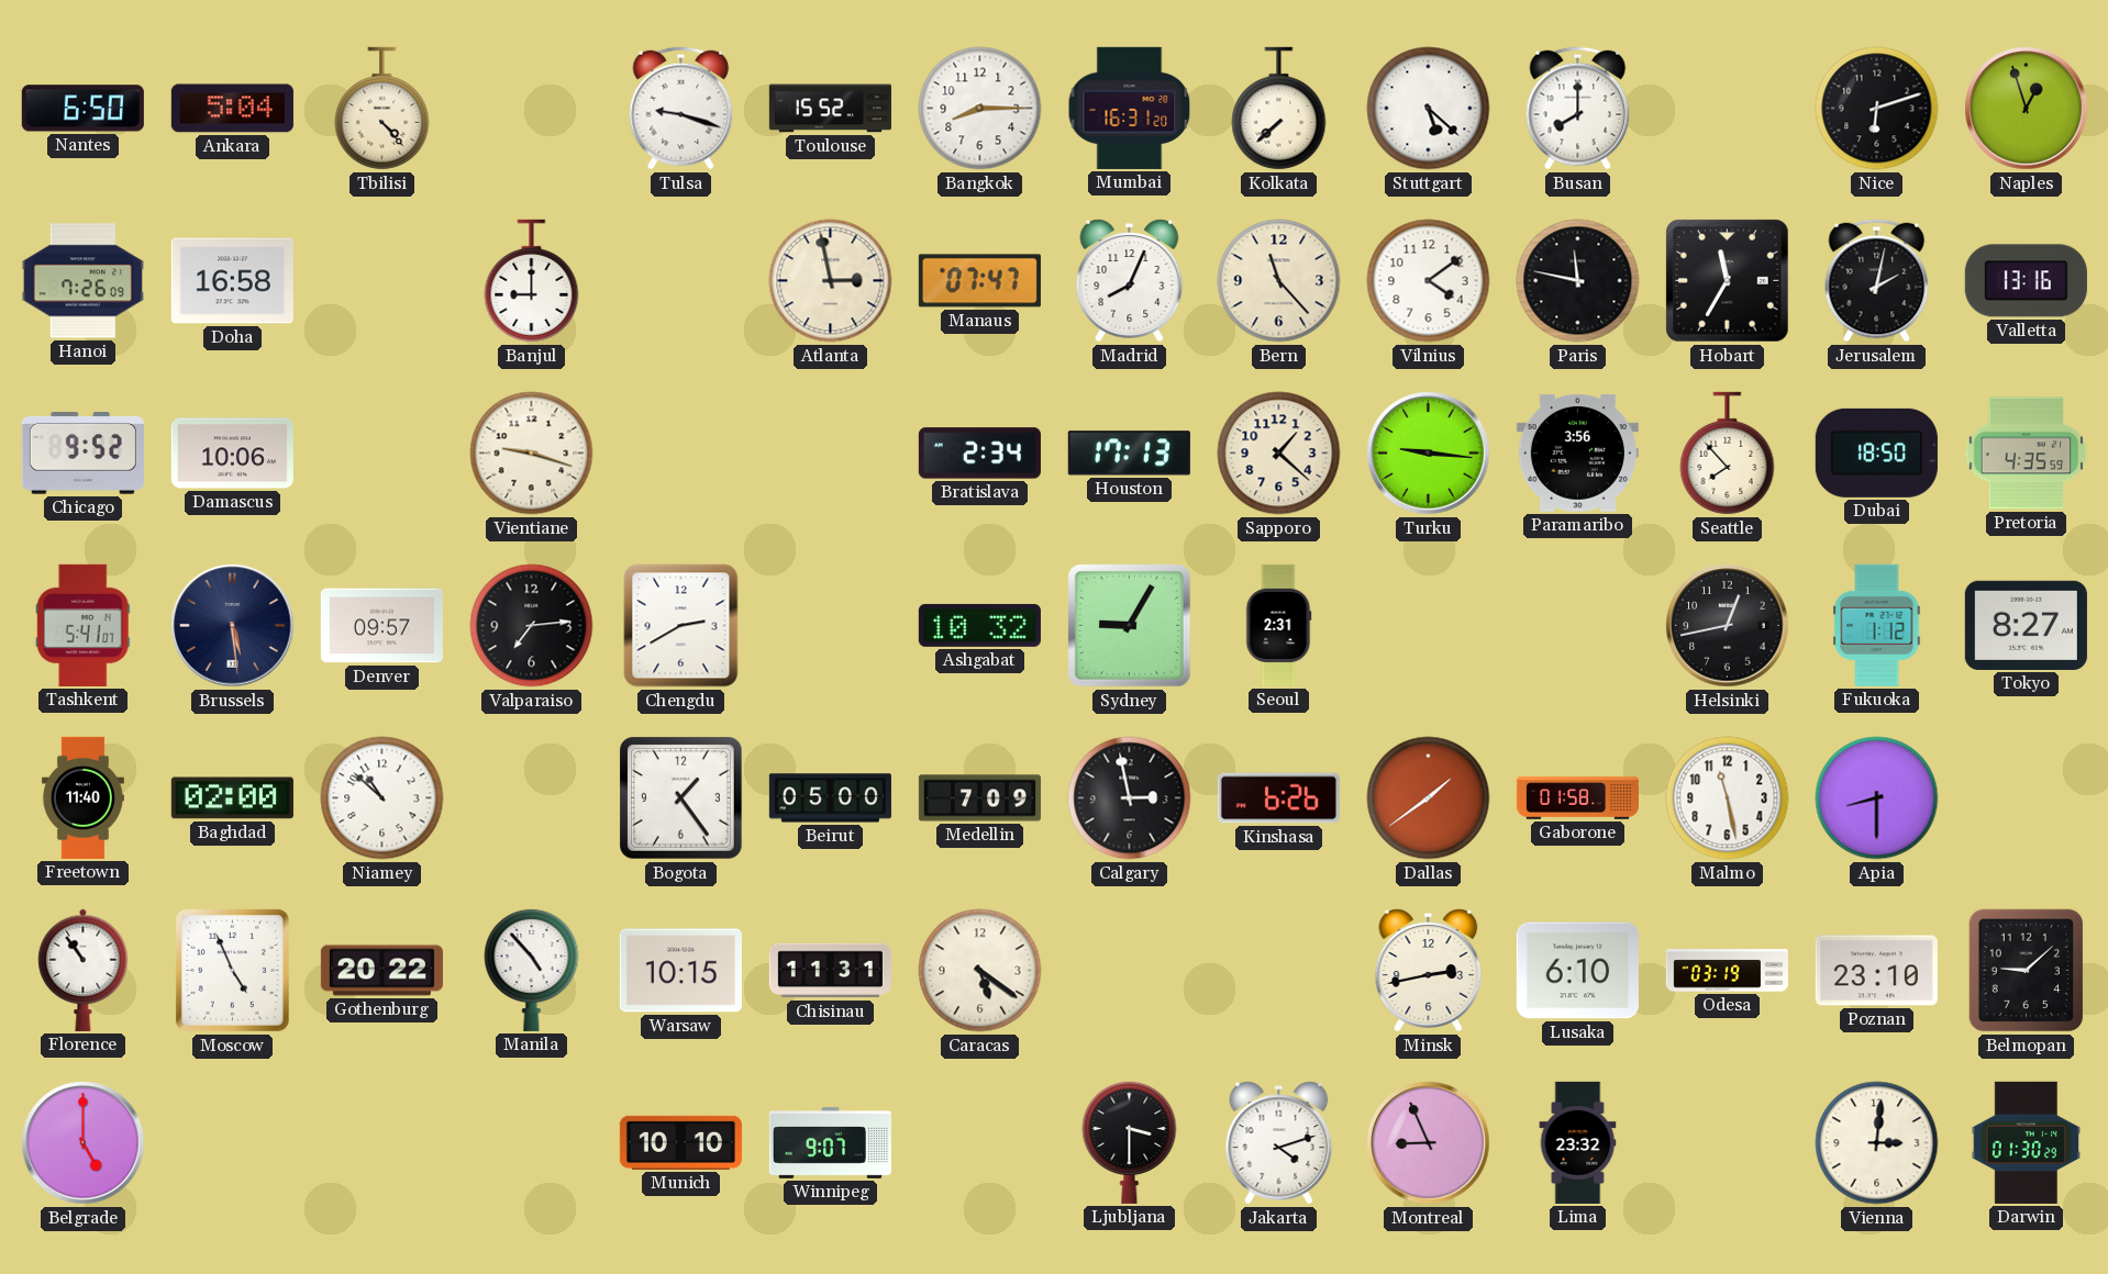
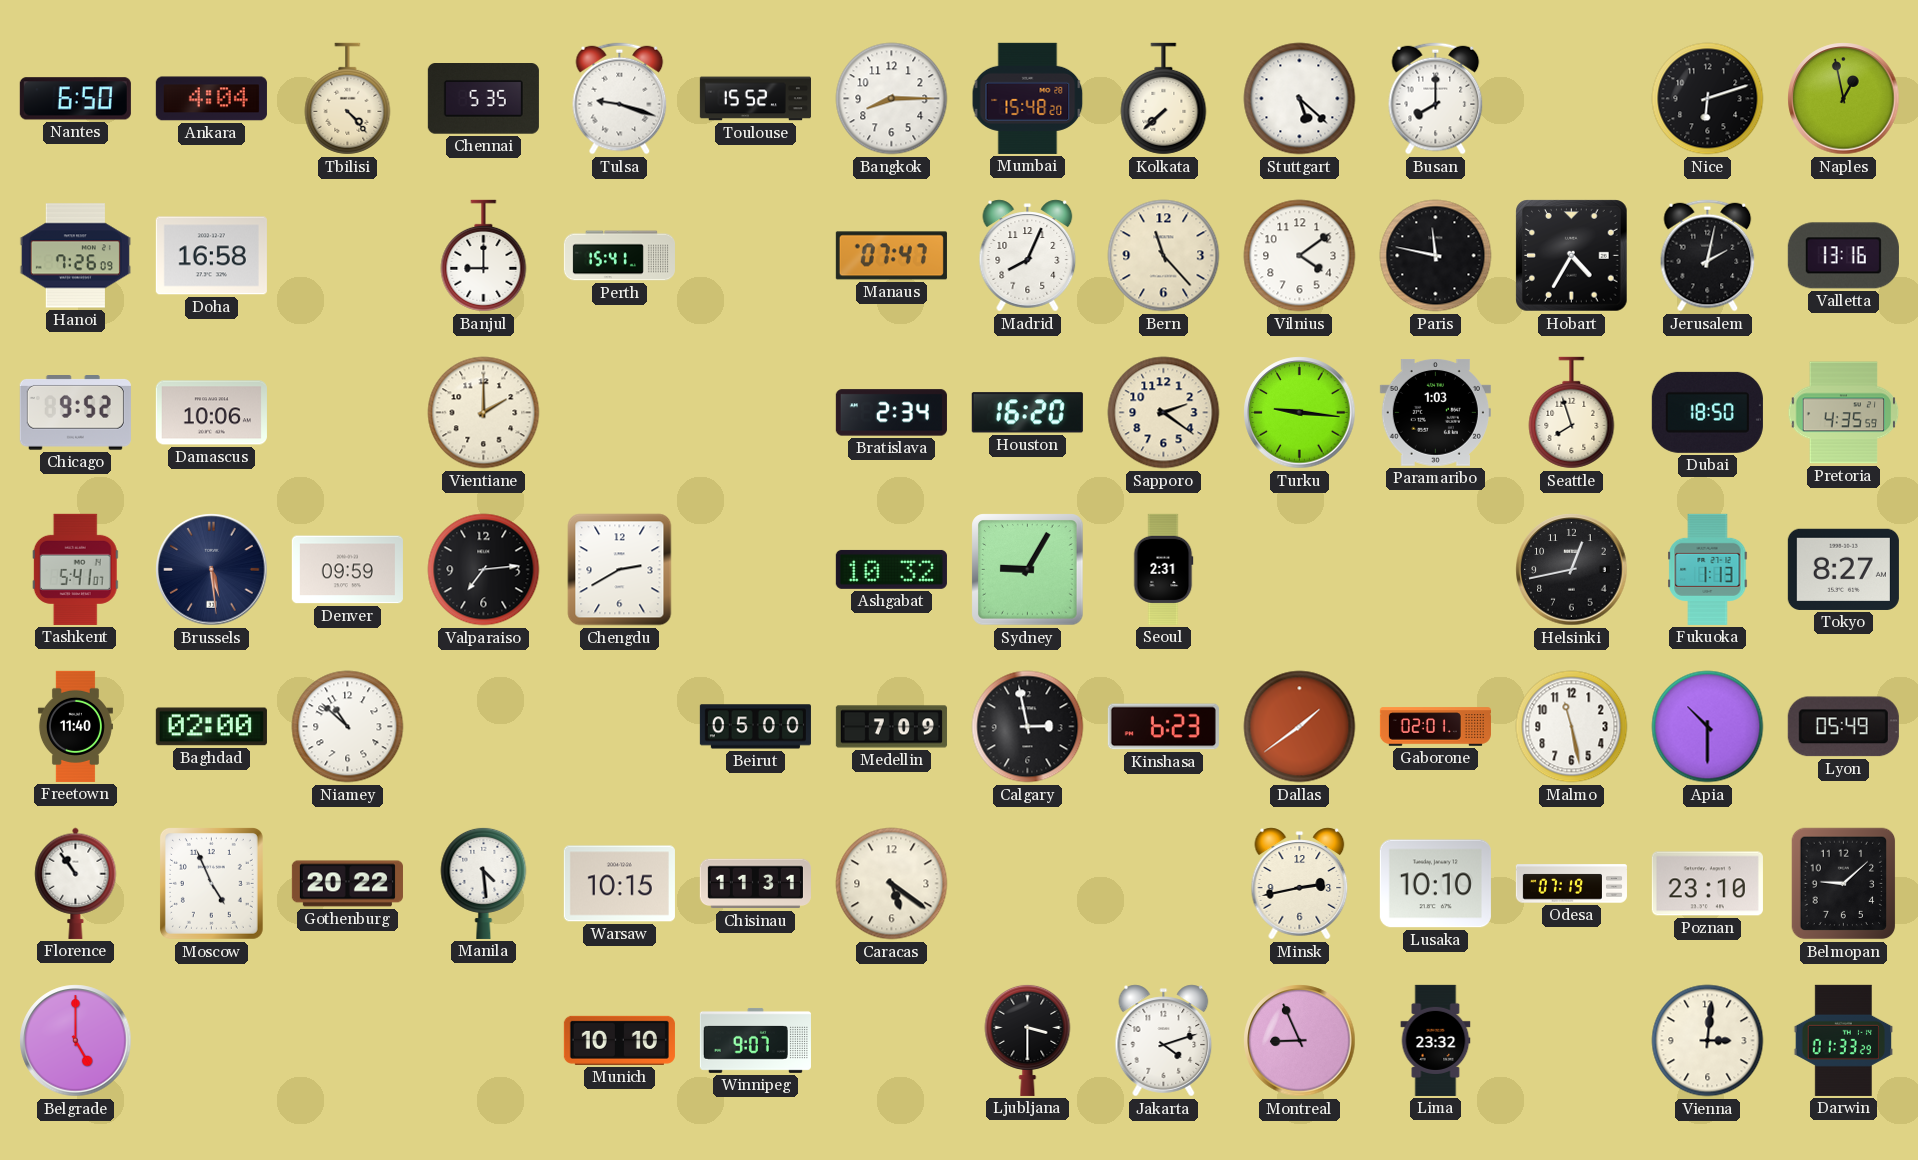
Ankara: 5:04 -> 4:04
Chennai: none -> 5:35
Mumbai: 16:31 -> 15:48
Naples: 12:57 -> 12:58
Perth: none -> 15:41
Atlanta: 2:58 -> none
Hobart: 11:35 -> 4:35
Vientiane: 9:18 -> 2:00
Houston: 17:13 -> 16:20
Sapporo: 1:22 -> 2:21
Paramaribo: 3:56 -> 1:03
Seattle: 7:53 -> 7:57
Denver: 09:57 -> 09:59
Fukuoka: 1:12 -> 1:13
Bogota: 1:24 -> none
Kinshasa: 6:26 -> 6:23
Gaborone: 01:58 -> 02:01
Apia: 8:30 -> 10:30
Lyon: none -> 05:49
Manila: 4:53 -> 4:29
Lusaka: 6:10 -> 10:10
Odesa: 03:19 -> 07:19
Darwin: 01:30 -> 01:33
